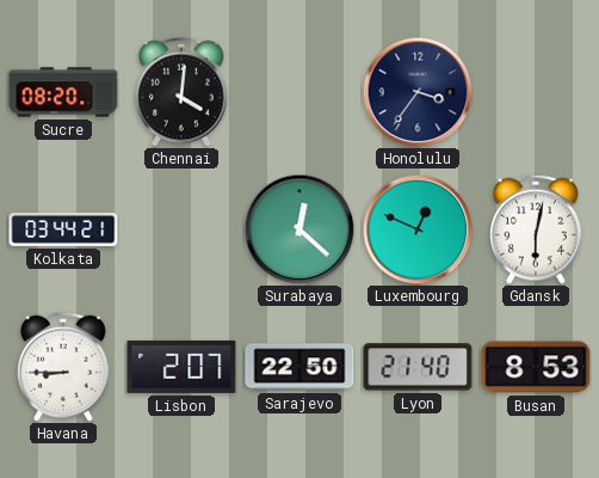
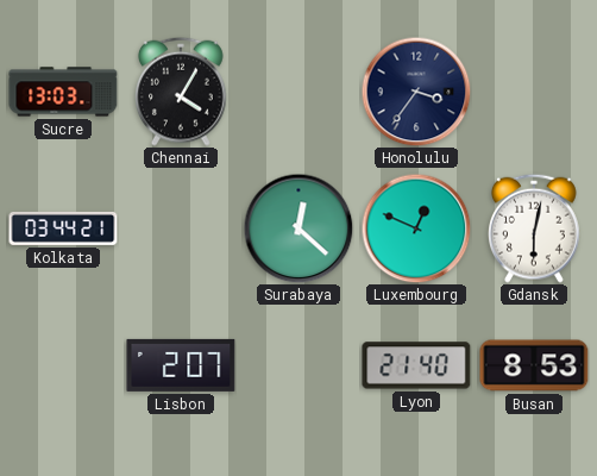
Sucre: 08:20 -> 13:03
Chennai: 4:01 -> 4:05
Havana: 8:45 -> none
Sarajevo: 22:50 -> none
